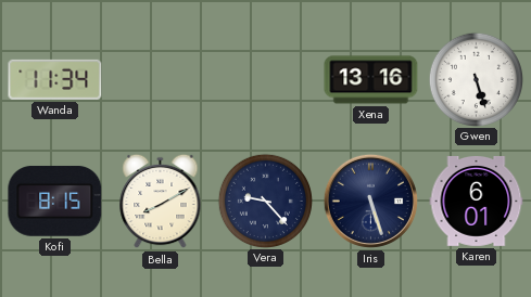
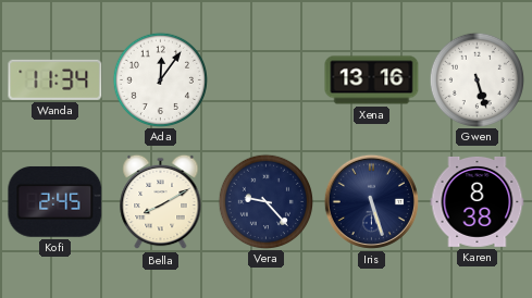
Ada: none -> 12:06
Kofi: 8:15 -> 2:45
Karen: 6:01 -> 8:38
